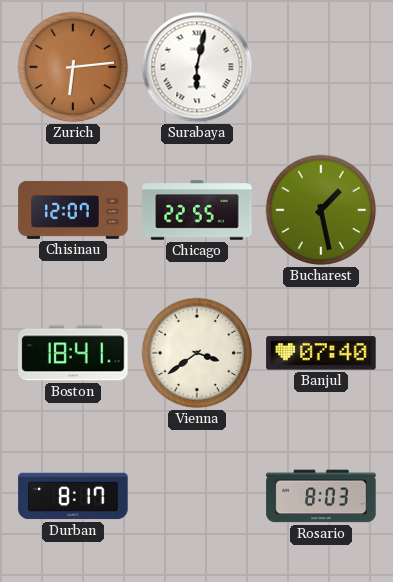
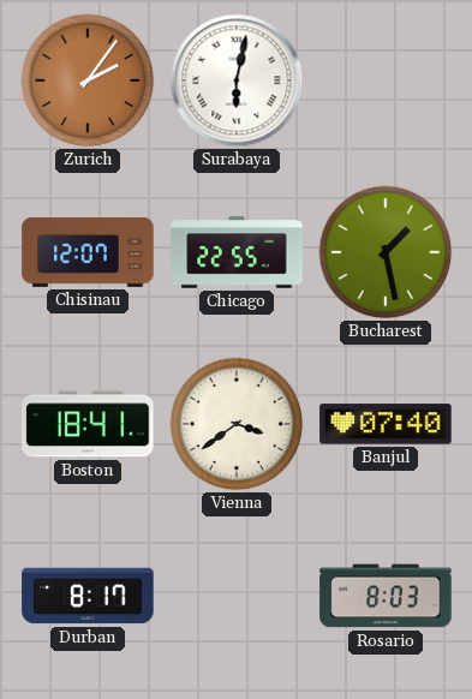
Zurich: 6:14 -> 2:06
